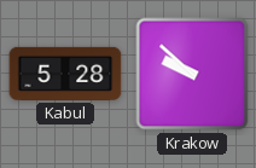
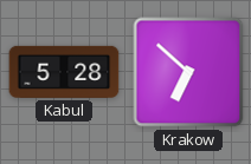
Krakow: 9:52 -> 6:52
